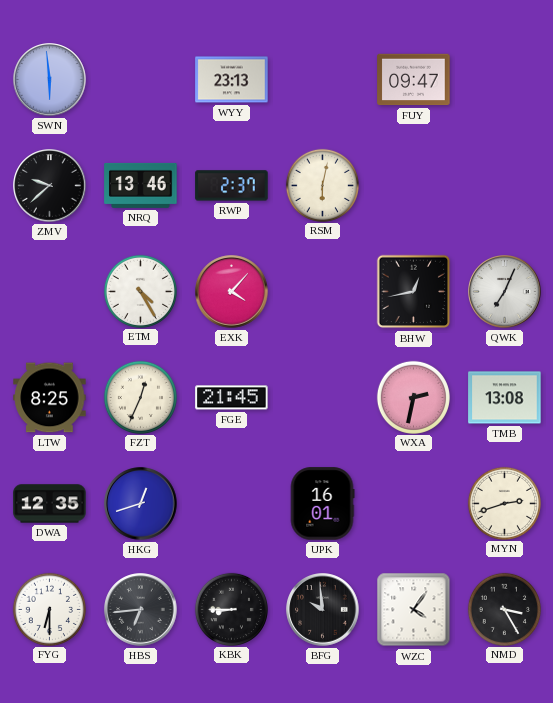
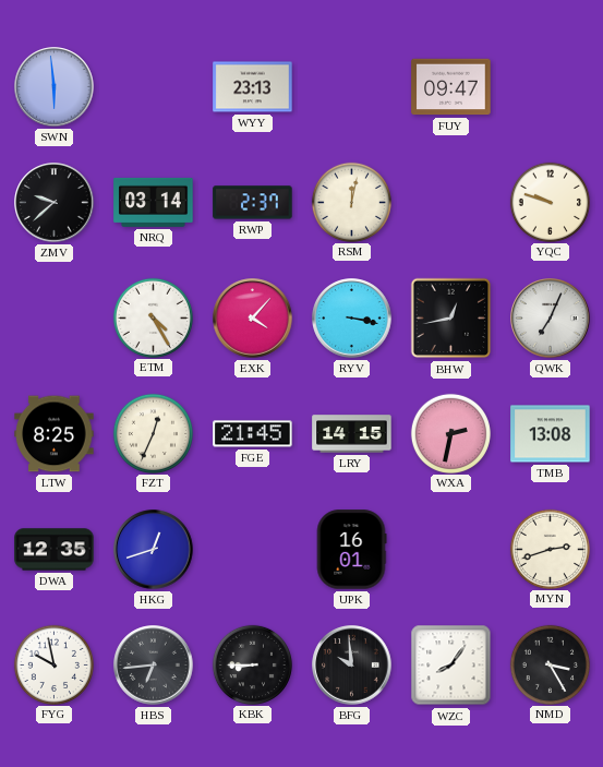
NRQ: 13:46 -> 03:14
RSM: 6:02 -> 12:02
YQC: none -> 9:48
RYV: none -> 3:17
LRY: none -> 14:15
FYG: 6:30 -> 9:58
WZC: 4:06 -> 8:06
